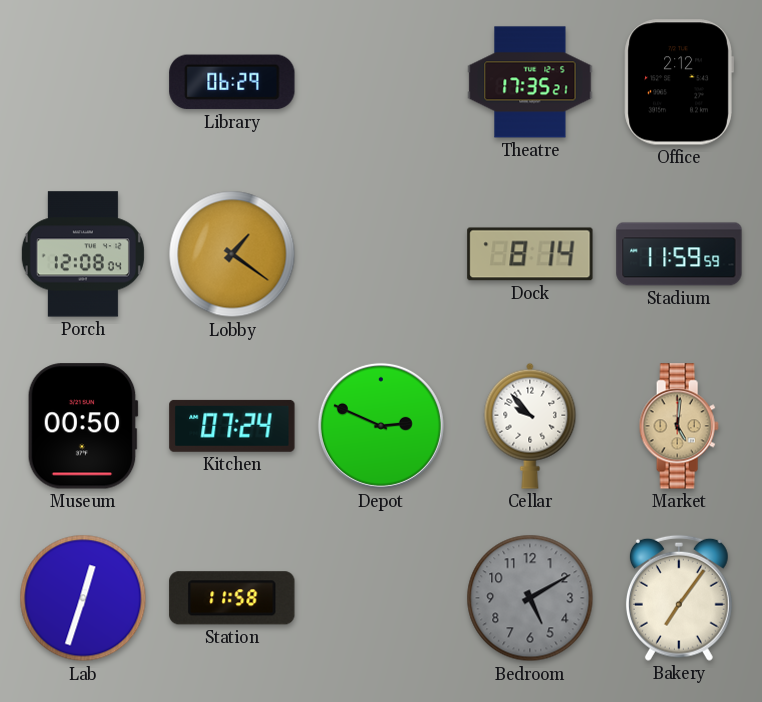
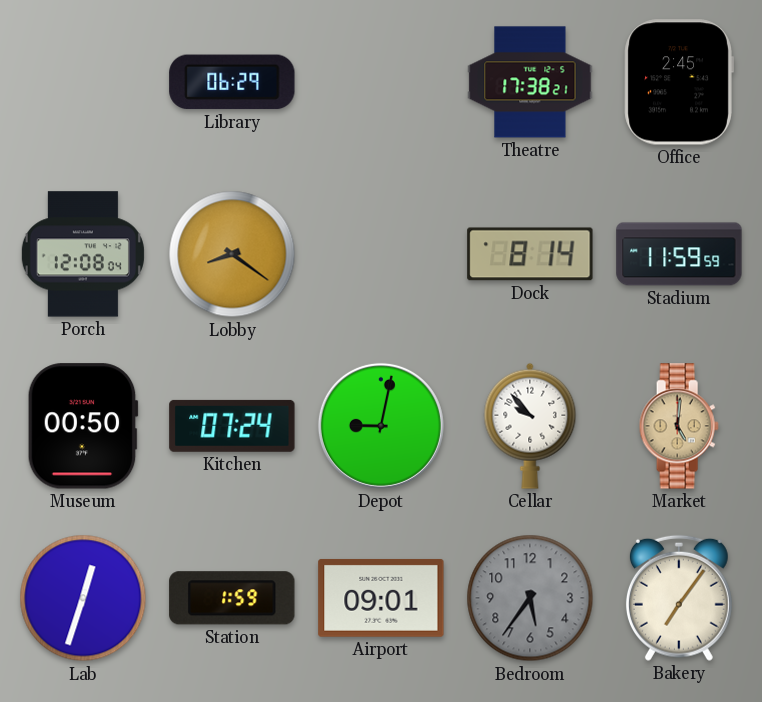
Theatre: 17:35 -> 17:38
Office: 2:12 -> 2:45
Lobby: 1:21 -> 8:21
Depot: 2:49 -> 9:02
Station: 11:58 -> 1:59
Airport: none -> 09:01
Bedroom: 5:10 -> 5:36
